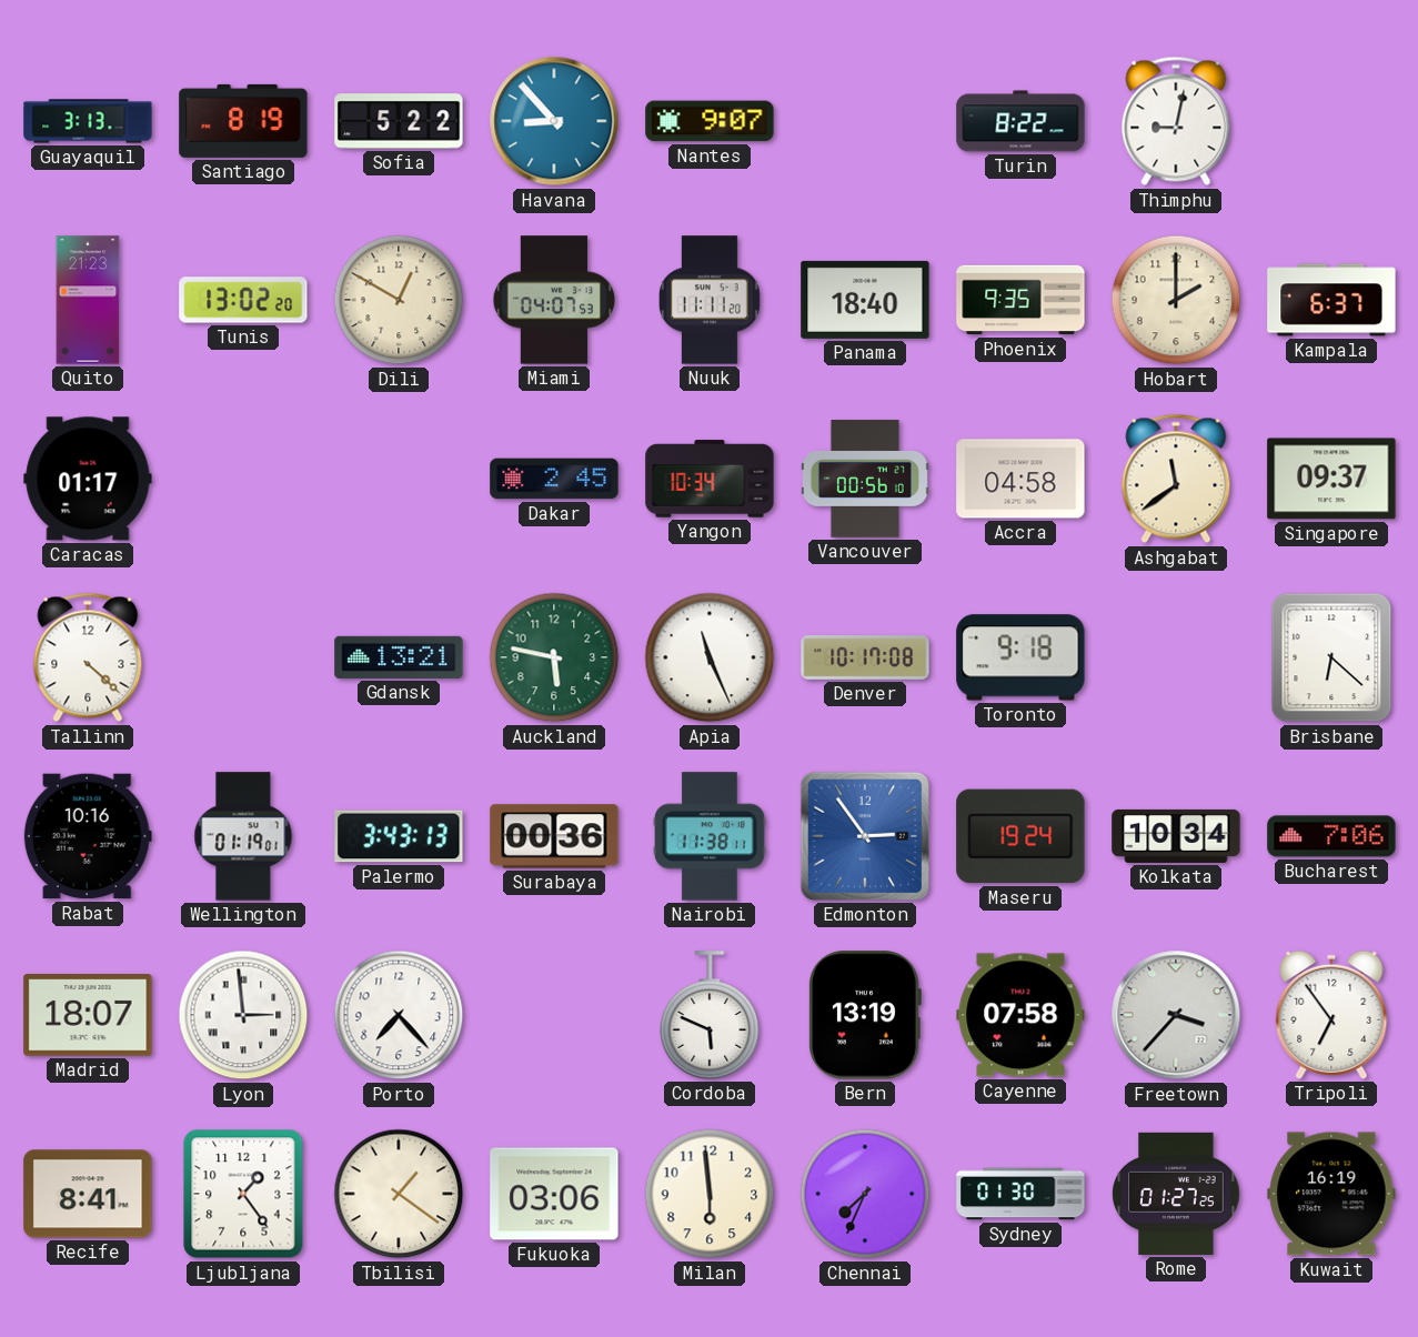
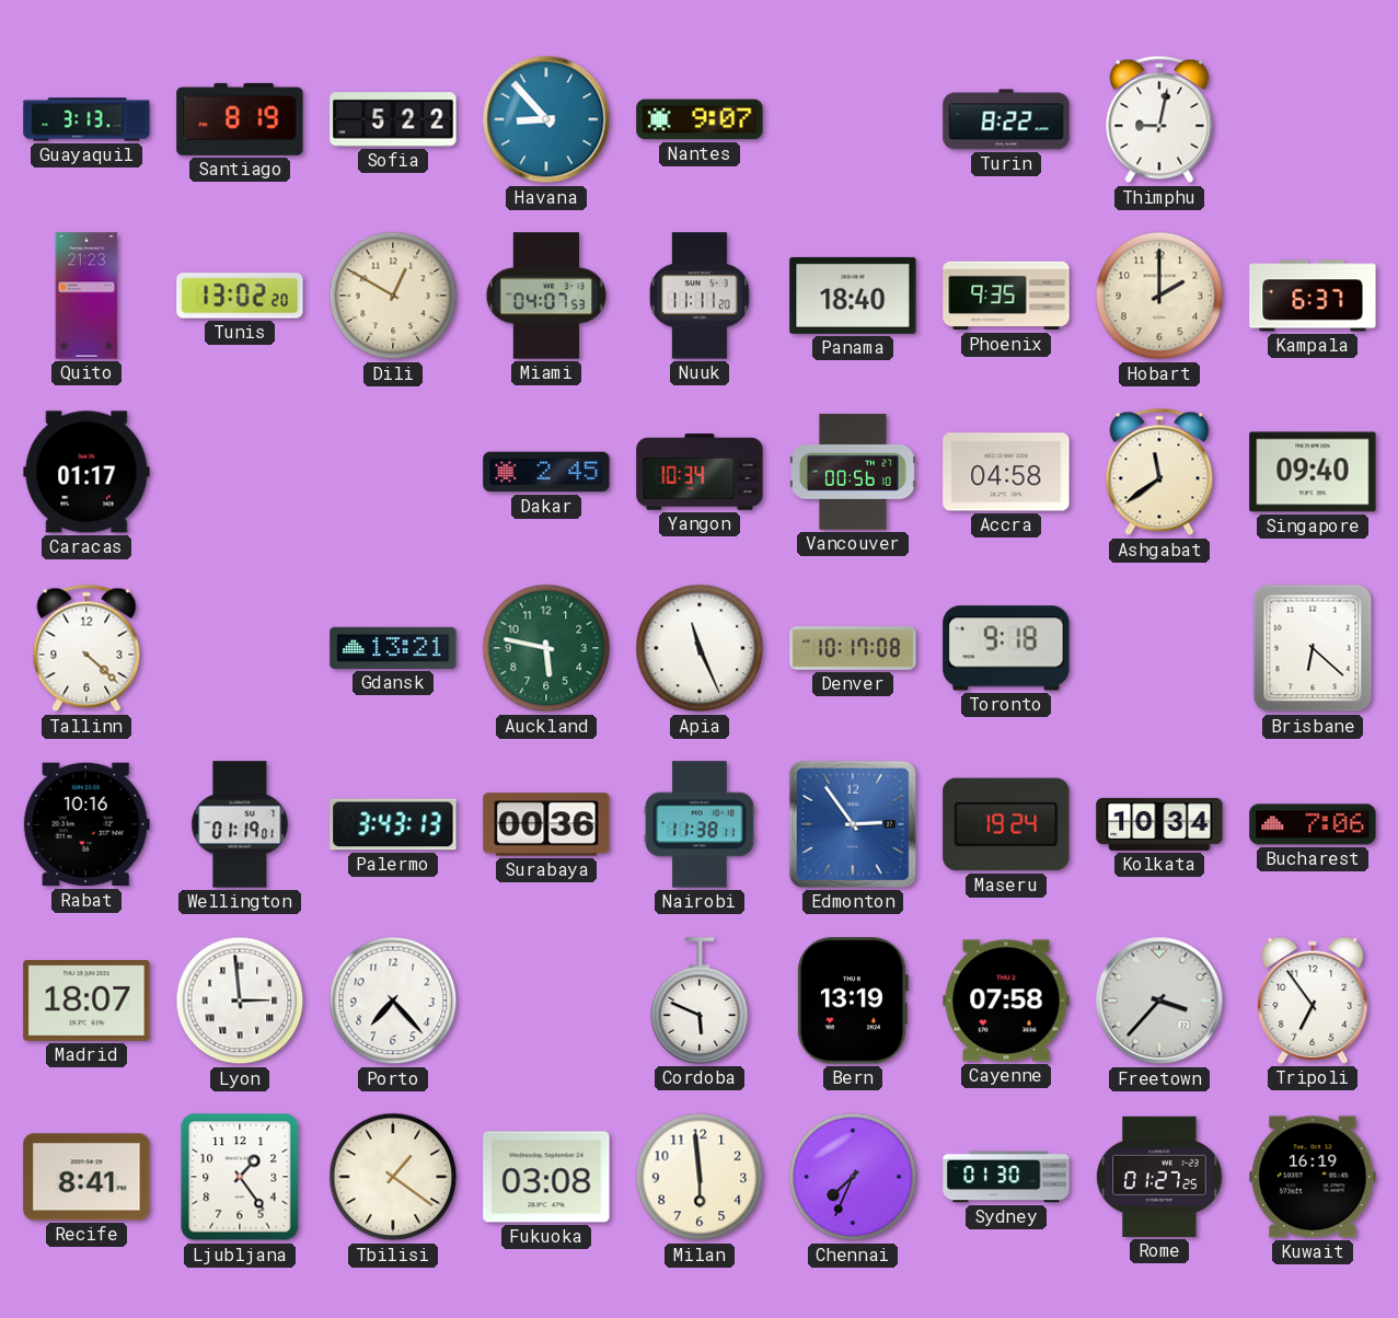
Singapore: 09:37 -> 09:40
Fukuoka: 03:06 -> 03:08
